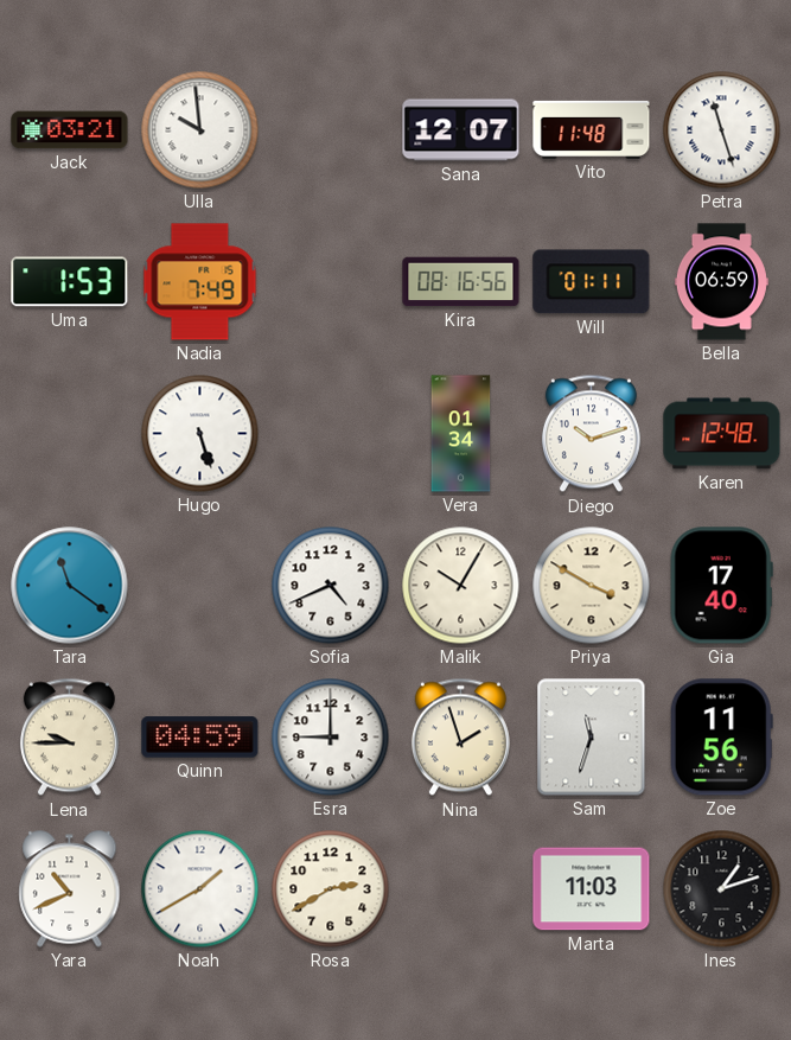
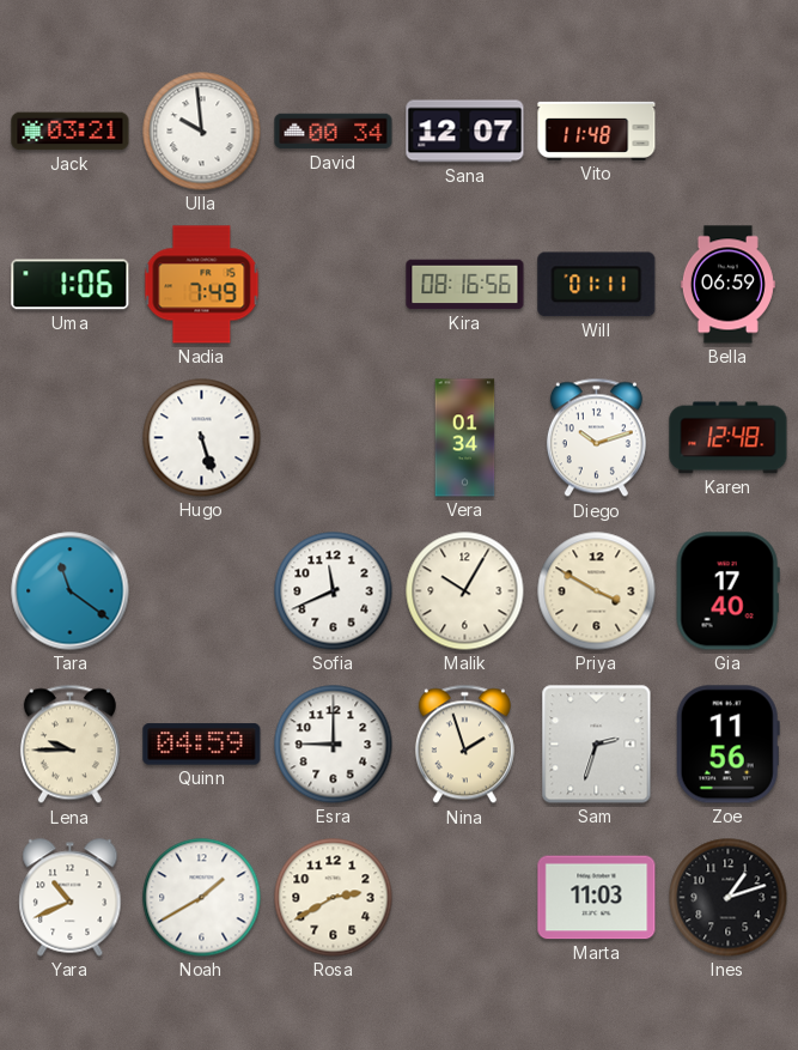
David: none -> 00:34
Petra: 11:27 -> none
Uma: 1:53 -> 1:06
Sofia: 4:41 -> 11:41
Sam: 11:33 -> 2:33
